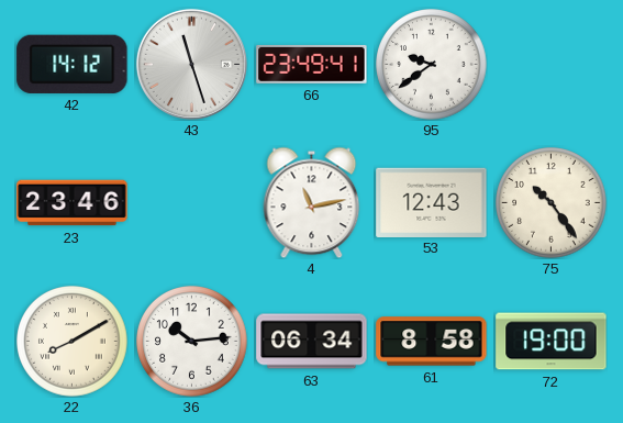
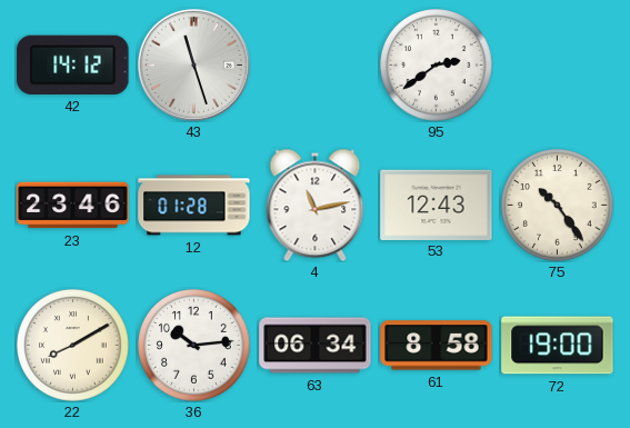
66: 23:49 -> none
95: 9:39 -> 2:39
12: none -> 01:28
